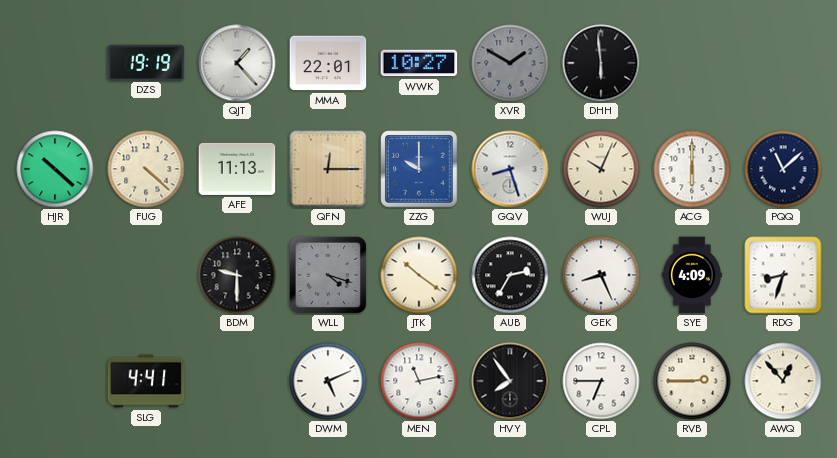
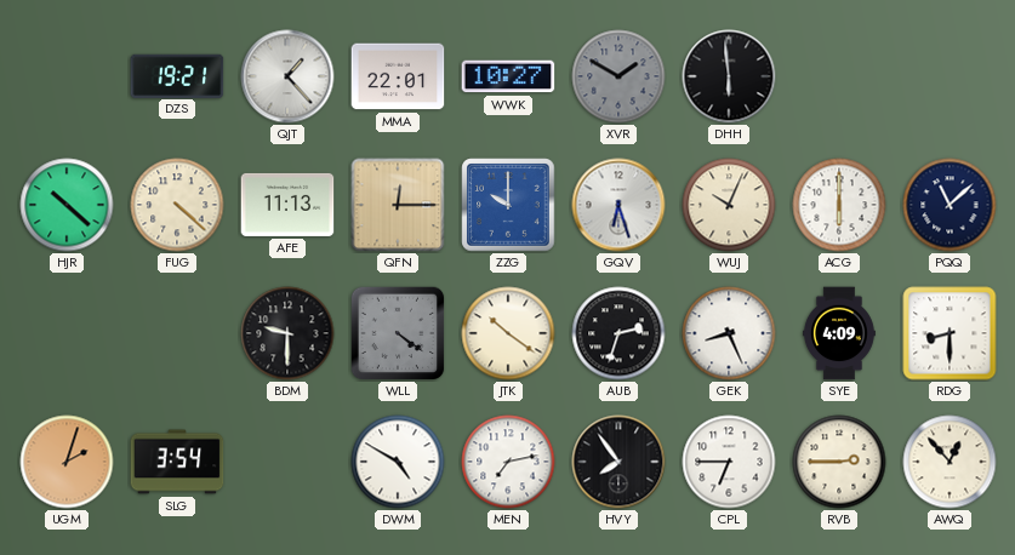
DZS: 19:19 -> 19:21
GQV: 8:27 -> 6:27
WLL: 4:18 -> 4:21
AUB: 2:35 -> 2:33
RDG: 8:33 -> 8:30
UGM: none -> 2:03
SLG: 4:41 -> 3:54
DWM: 5:11 -> 4:50
MEN: 11:13 -> 7:13
